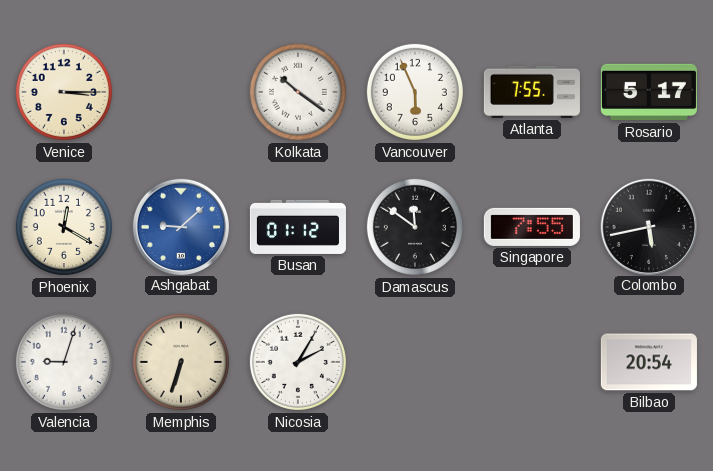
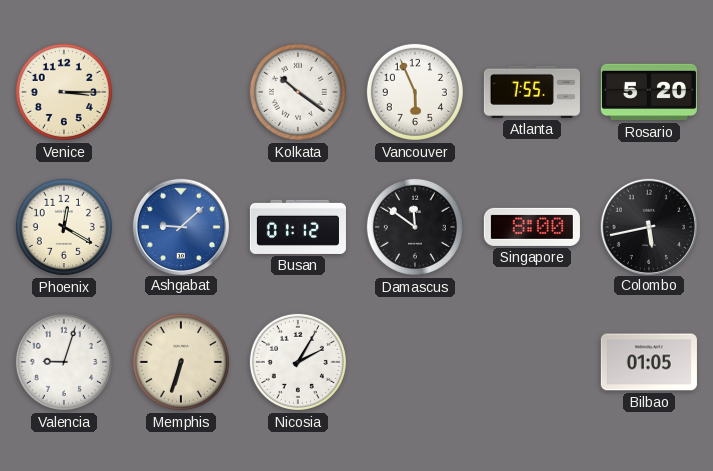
Rosario: 5:17 -> 5:20
Singapore: 7:55 -> 8:00
Bilbao: 20:54 -> 01:05
